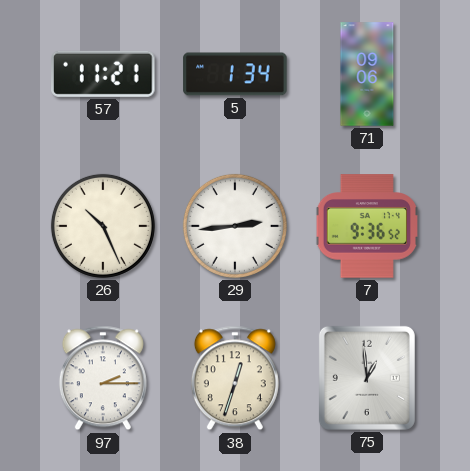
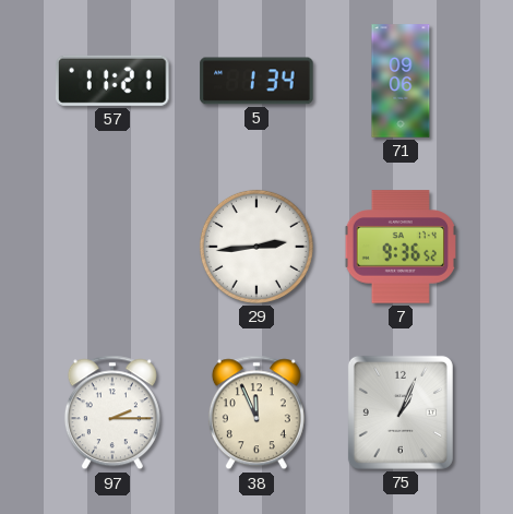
26: 10:26 -> none
38: 12:33 -> 11:56
75: 12:59 -> 1:04
